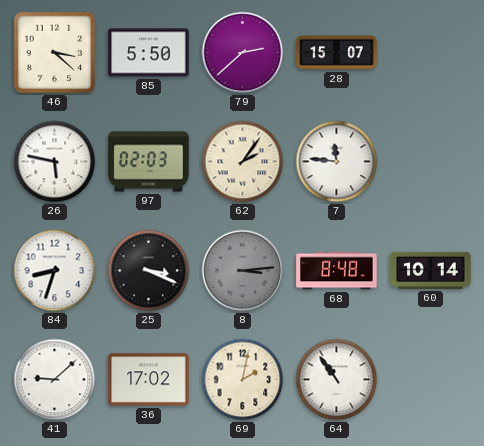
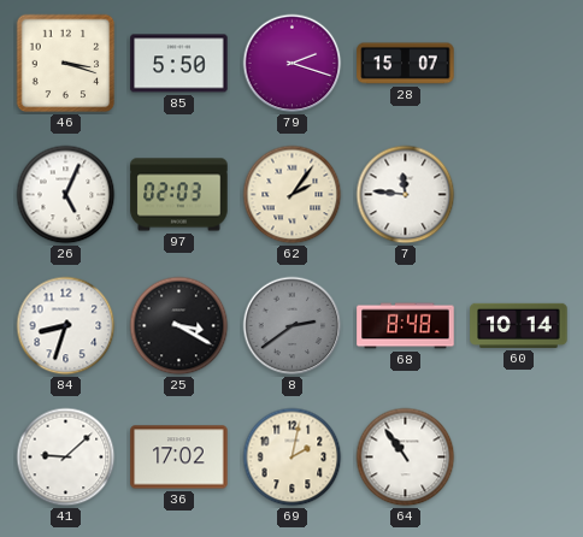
46: 3:22 -> 3:18
79: 2:38 -> 2:18
26: 5:47 -> 5:04
25: 3:19 -> 3:20
8: 3:14 -> 2:39
